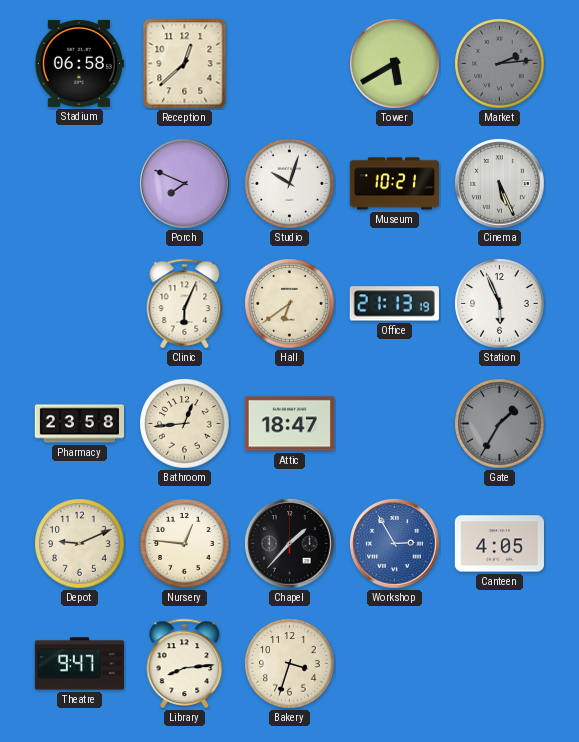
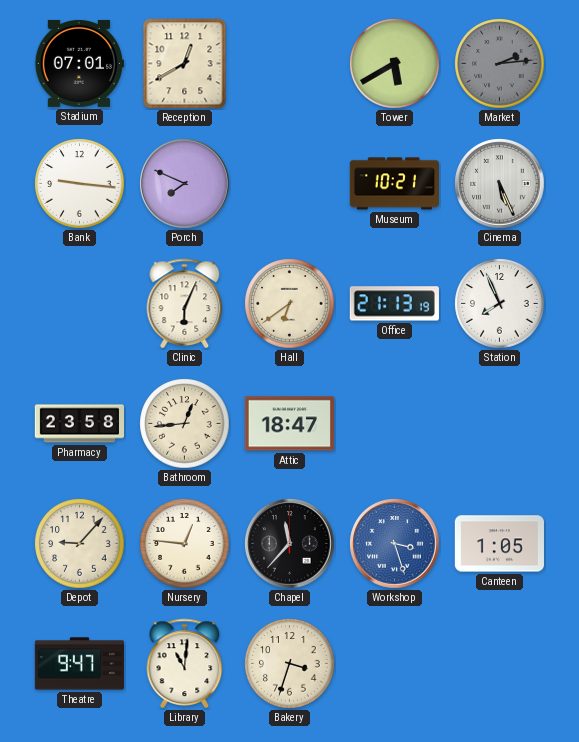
Stadium: 06:58 -> 07:01
Reception: 12:38 -> 12:40
Bank: none -> 9:16
Studio: 10:03 -> none
Station: 5:56 -> 7:56
Gate: 1:35 -> none
Depot: 9:11 -> 9:07
Chapel: 1:37 -> 11:37
Workshop: 2:55 -> 3:27
Canteen: 4:05 -> 1:05
Library: 8:14 -> 11:01
